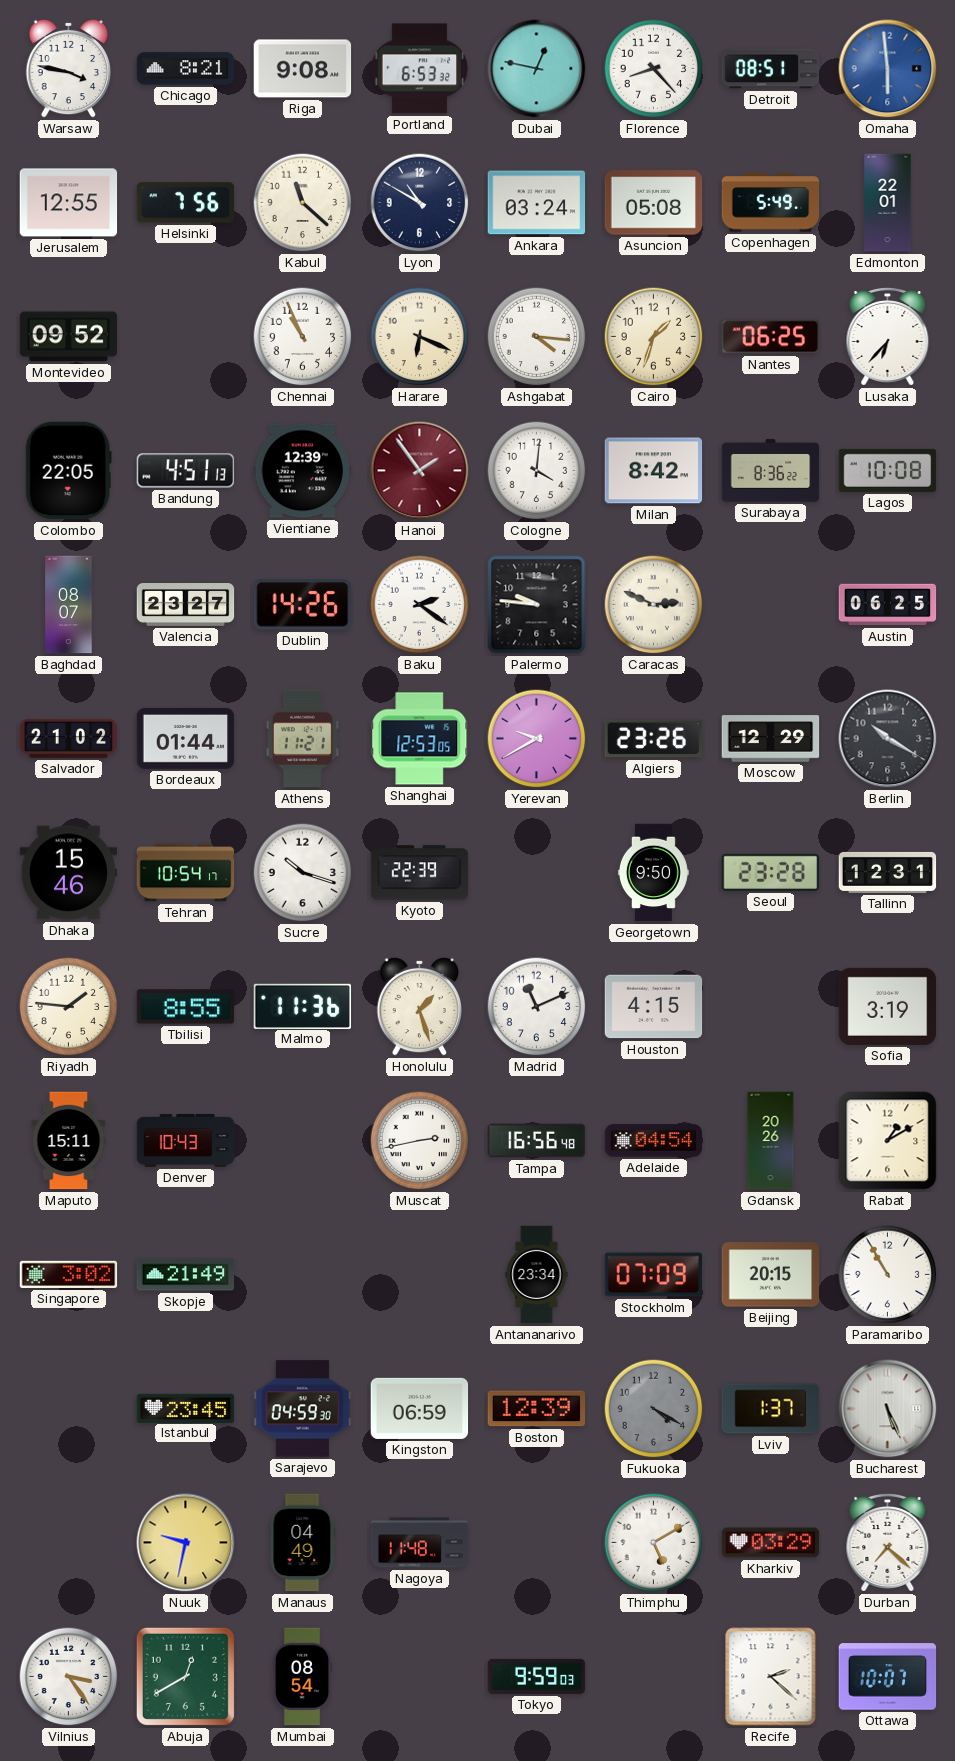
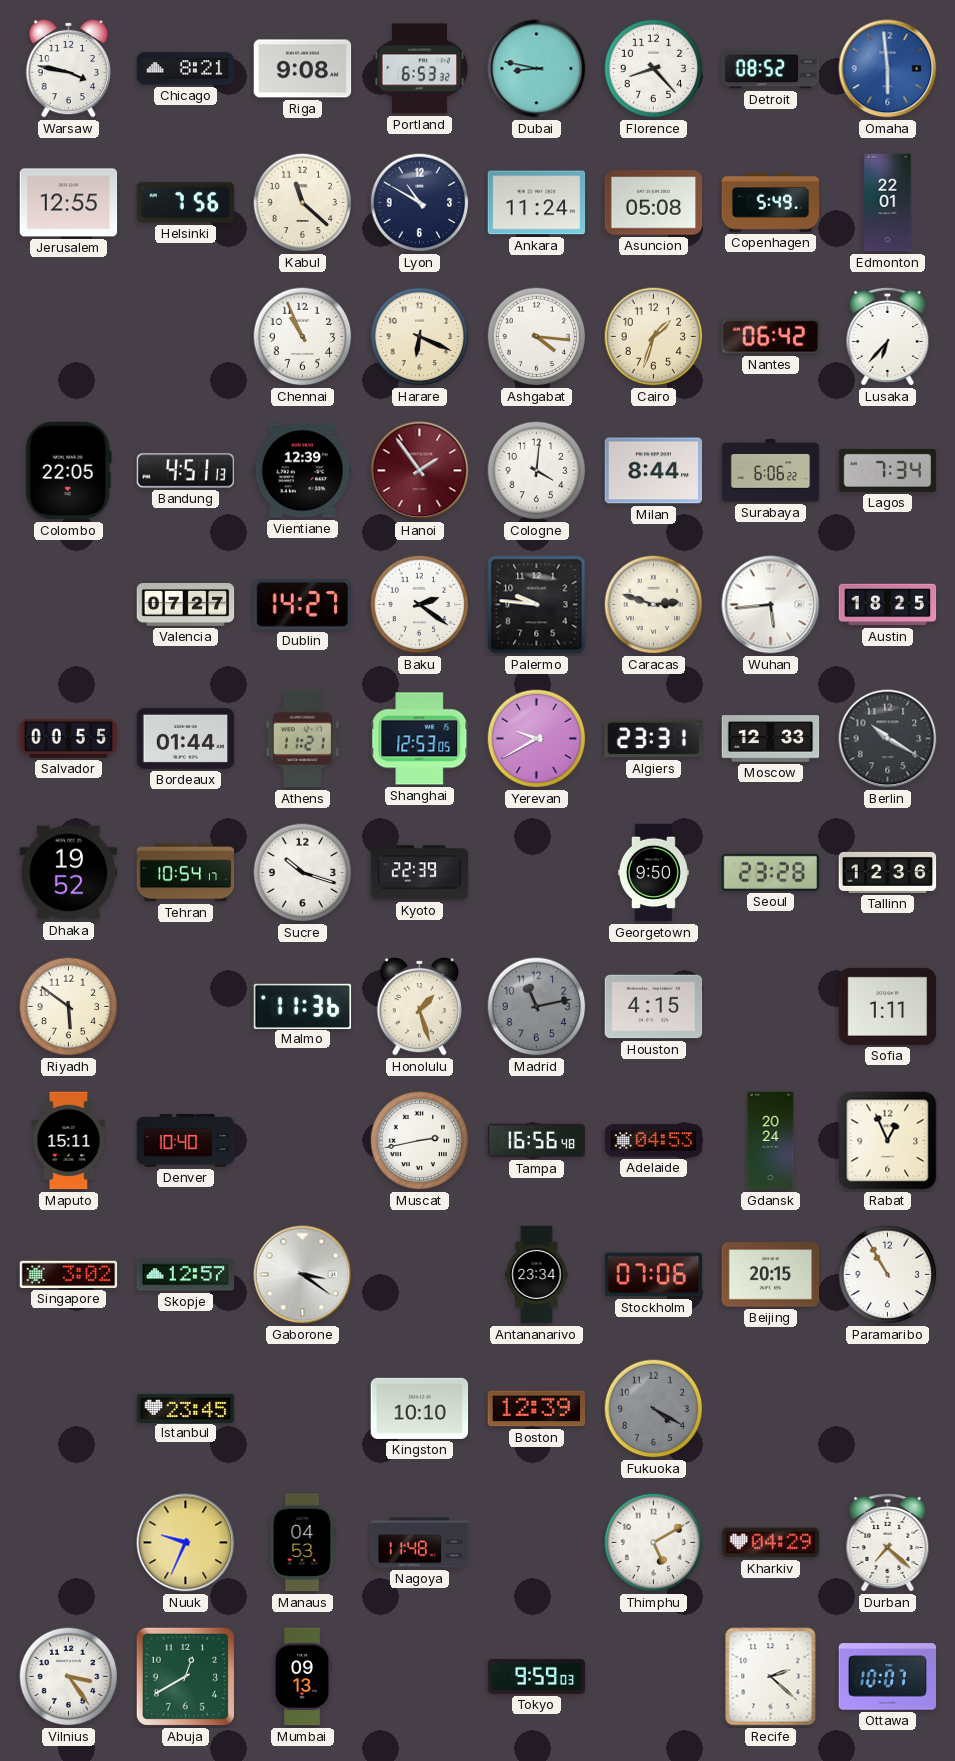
Dubai: 12:47 -> 8:47
Detroit: 08:51 -> 08:52
Ankara: 03:24 -> 11:24
Montevideo: 09:52 -> none
Nantes: 06:25 -> 06:42
Milan: 8:42 -> 8:44
Surabaya: 8:36 -> 6:06
Lagos: 10:08 -> 7:34
Baghdad: 08:07 -> none
Valencia: 23:27 -> 07:27
Dublin: 14:26 -> 14:27
Caracas: 2:49 -> 2:48
Wuhan: none -> 5:44
Austin: 06:25 -> 18:25
Salvador: 21:02 -> 00:55
Algiers: 23:26 -> 23:31
Moscow: 12:29 -> 12:33
Dhaka: 15:46 -> 19:52
Tallinn: 12:31 -> 12:36
Riyadh: 1:46 -> 5:51
Tbilisi: 8:55 -> none
Madrid: 11:11 -> 11:13
Madrid dial: white -> grey
Sofia: 3:19 -> 1:11
Denver: 10:43 -> 10:40
Adelaide: 04:54 -> 04:53
Gdansk: 20:26 -> 20:24
Rabat: 1:10 -> 12:56
Skopje: 21:49 -> 12:57
Gaborone: none -> 3:21
Stockholm: 07:09 -> 07:06
Sarajevo: 04:59 -> none
Kingston: 06:59 -> 10:10
Lviv: 1:37 -> none
Bucharest: 5:26 -> none
Nuuk: 9:32 -> 9:34
Manaus: 04:49 -> 04:53
Kharkiv: 03:29 -> 04:29
Mumbai: 08:54 -> 09:13
